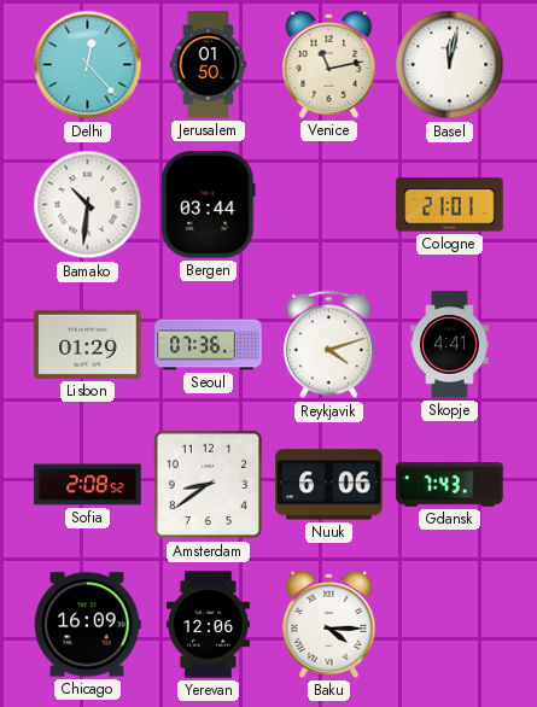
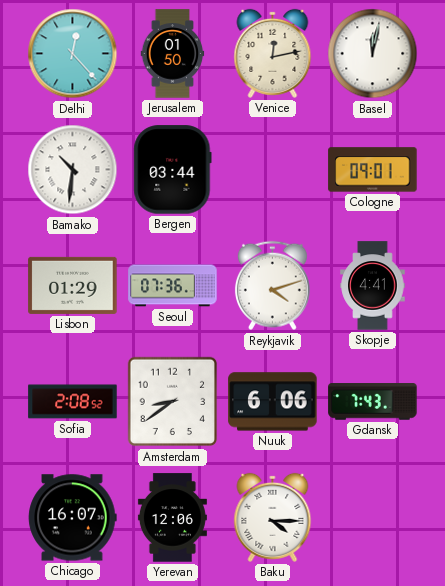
Venice: 11:13 -> 12:13
Cologne: 21:01 -> 09:01
Chicago: 16:09 -> 16:07
